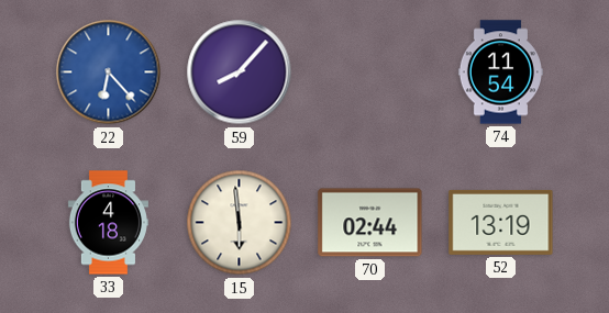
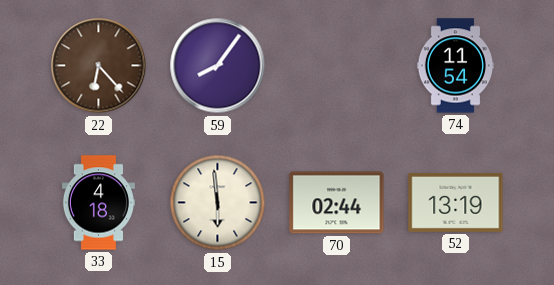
22 dial: blue -> brown
59: 8:07 -> 8:06
